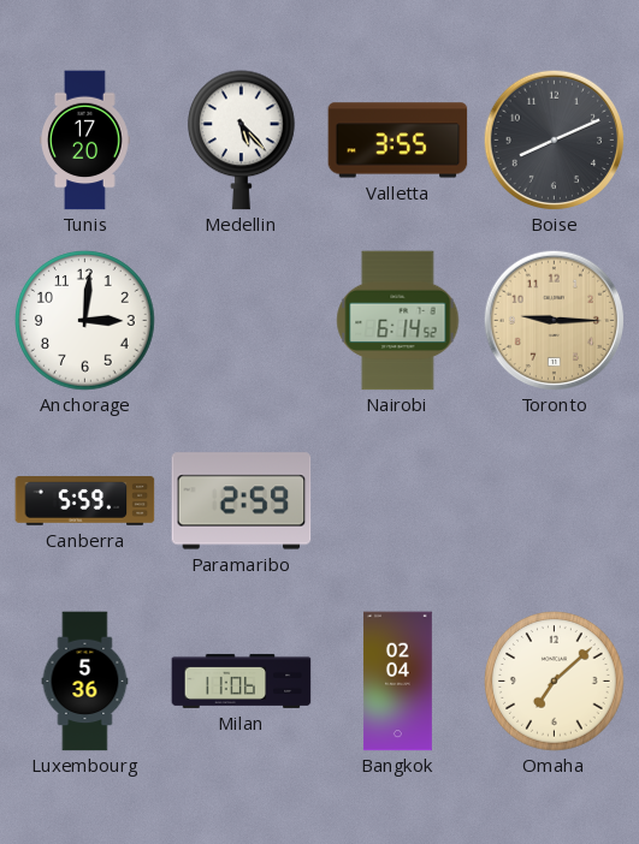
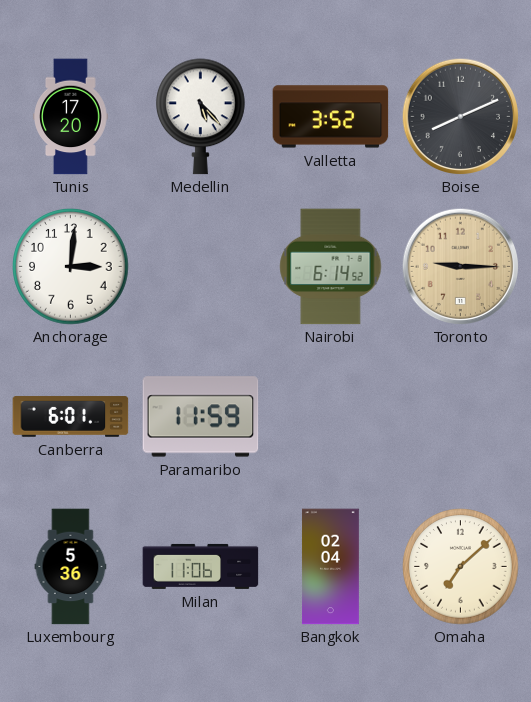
Valletta: 3:55 -> 3:52
Canberra: 5:59 -> 6:01
Paramaribo: 2:59 -> 11:59
